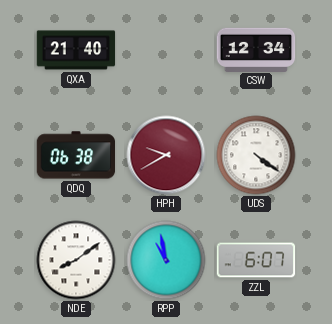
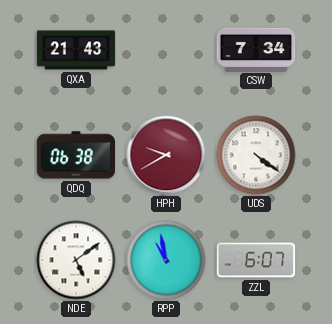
QXA: 21:40 -> 21:43
CSW: 12:34 -> 7:34
NDE: 8:09 -> 5:09
